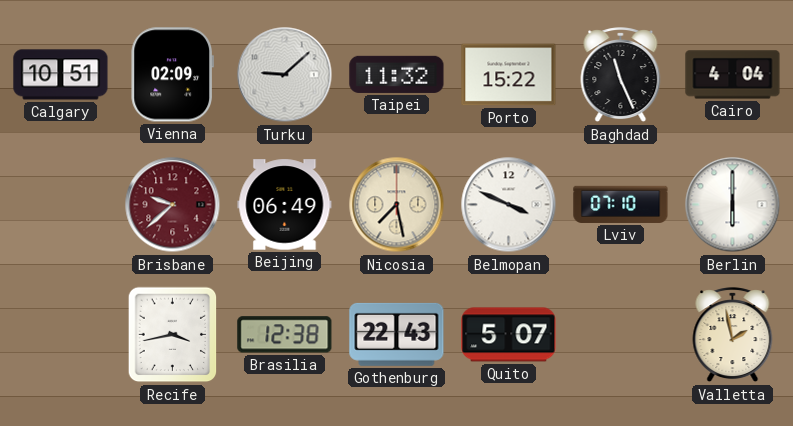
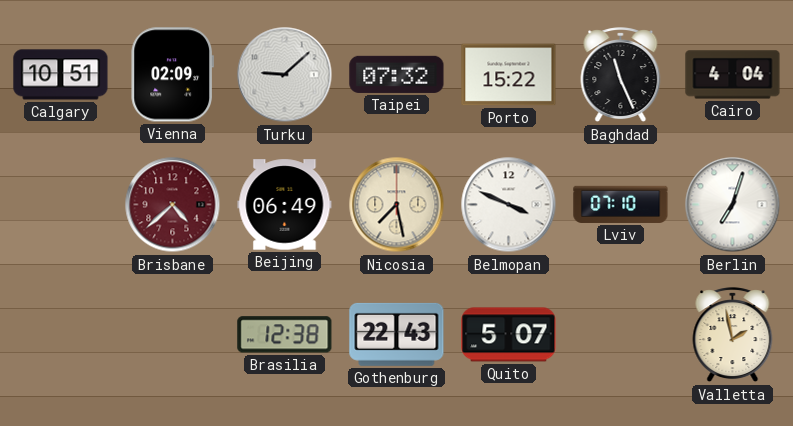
Taipei: 11:32 -> 07:32
Brisbane: 9:38 -> 4:38
Berlin: 6:00 -> 7:03
Recife: 3:43 -> none
